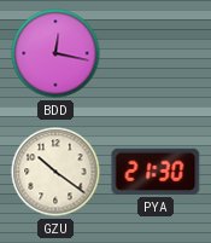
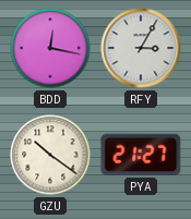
RFY: none -> 3:05
PYA: 21:30 -> 21:27
